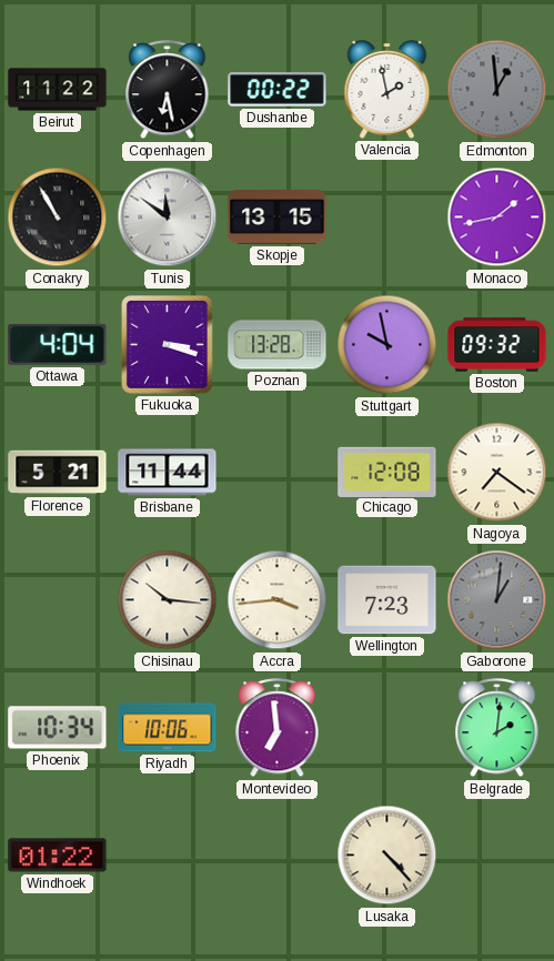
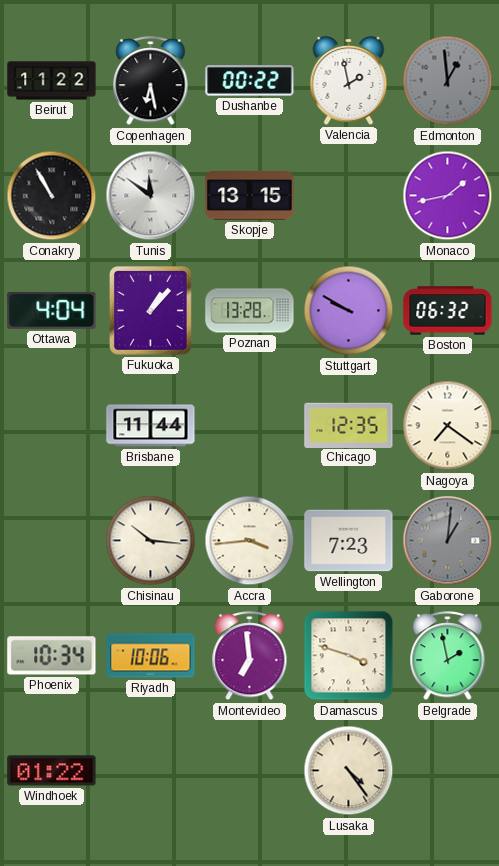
Fukuoka: 3:18 -> 1:07
Stuttgart: 9:58 -> 9:50
Boston: 09:32 -> 06:32
Florence: 5:21 -> none
Chicago: 12:08 -> 12:35
Damascus: none -> 3:48
Belgrade: 2:01 -> 1:58
Lusaka: 4:23 -> 4:24
